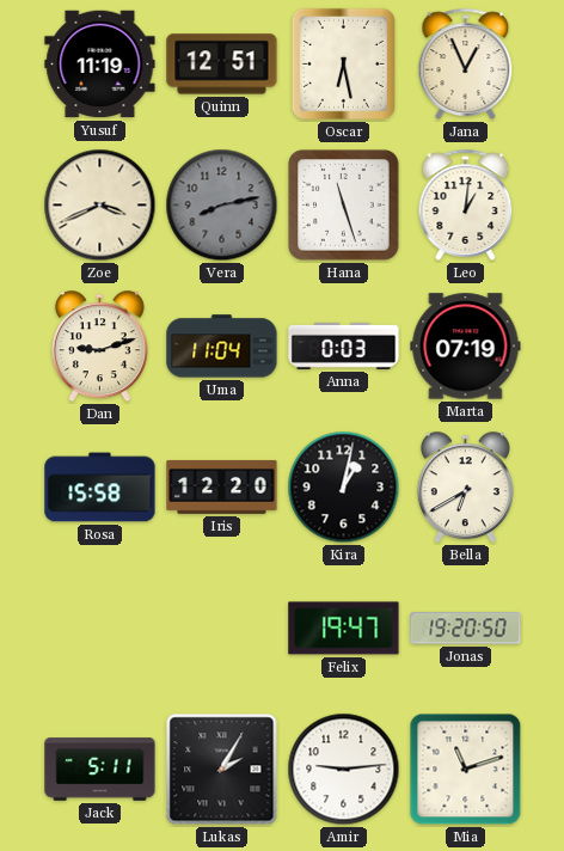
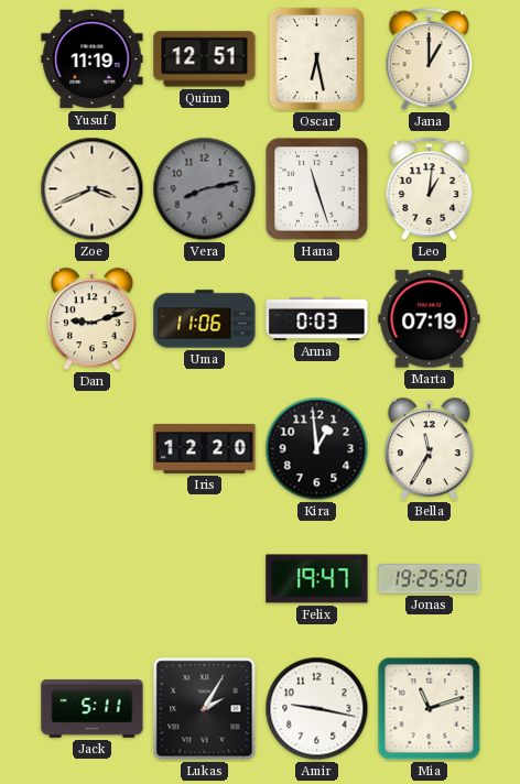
Jana: 12:56 -> 1:00
Uma: 11:04 -> 11:06
Rosa: 15:58 -> none
Kira: 1:02 -> 12:59
Bella: 6:40 -> 11:35
Jonas: 19:20 -> 19:25
Amir: 9:14 -> 9:17
